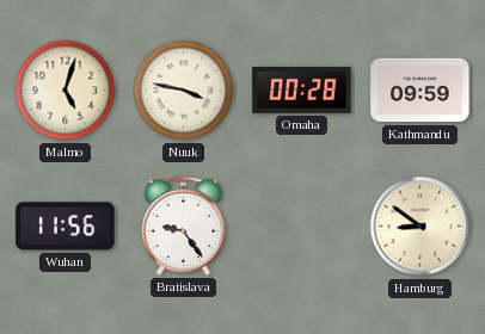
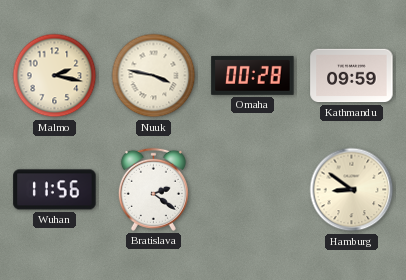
Malmo: 5:03 -> 2:17
Bratislava: 9:24 -> 2:21
